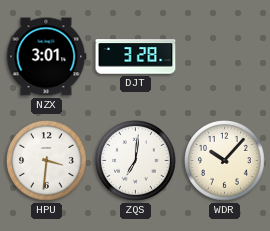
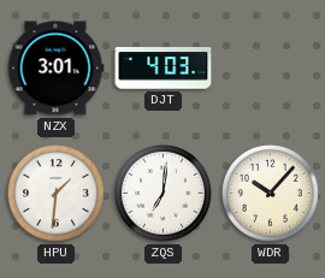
DJT: 3:28 -> 4:03
HPU: 3:31 -> 1:31
